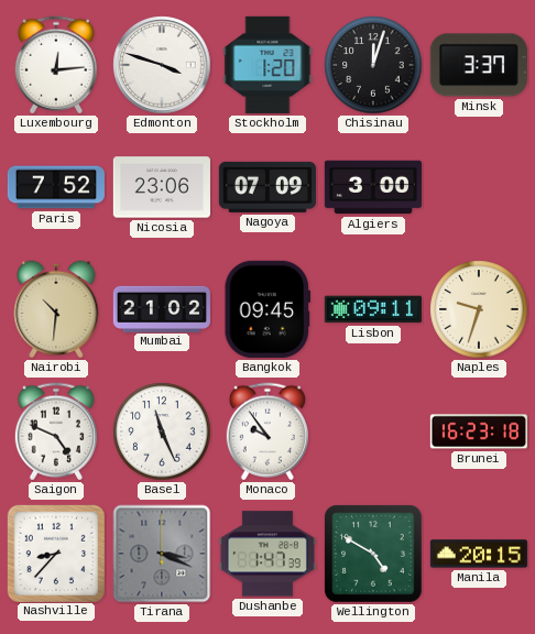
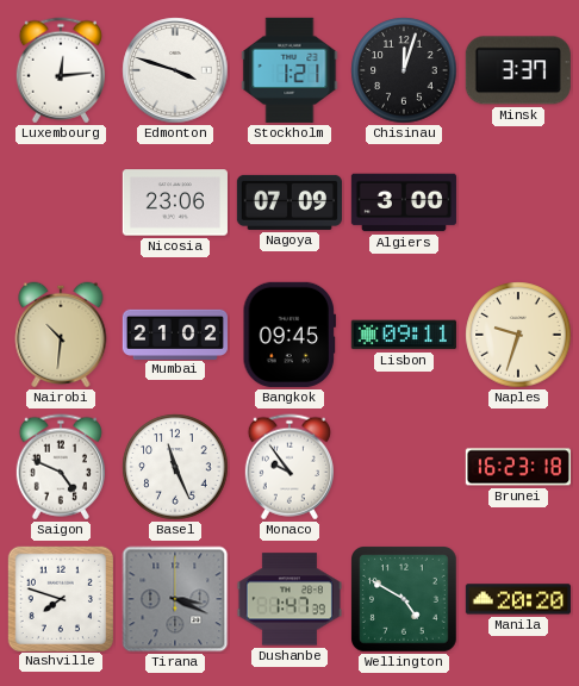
Stockholm: 1:20 -> 1:21
Paris: 7:52 -> none
Nashville: 8:37 -> 7:48
Manila: 20:15 -> 20:20
